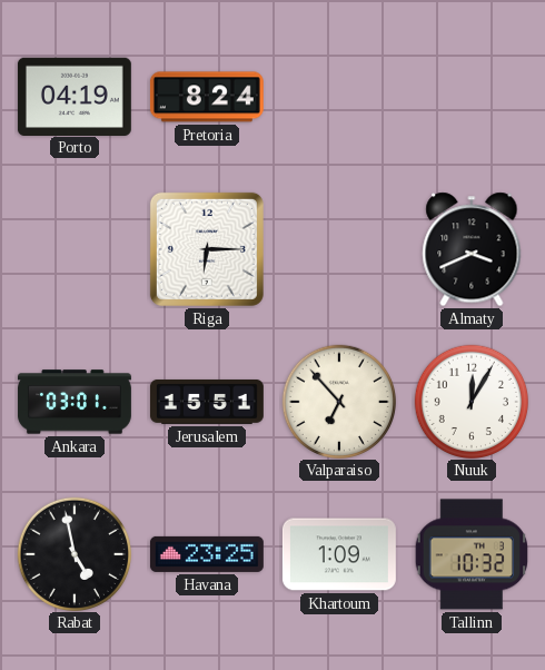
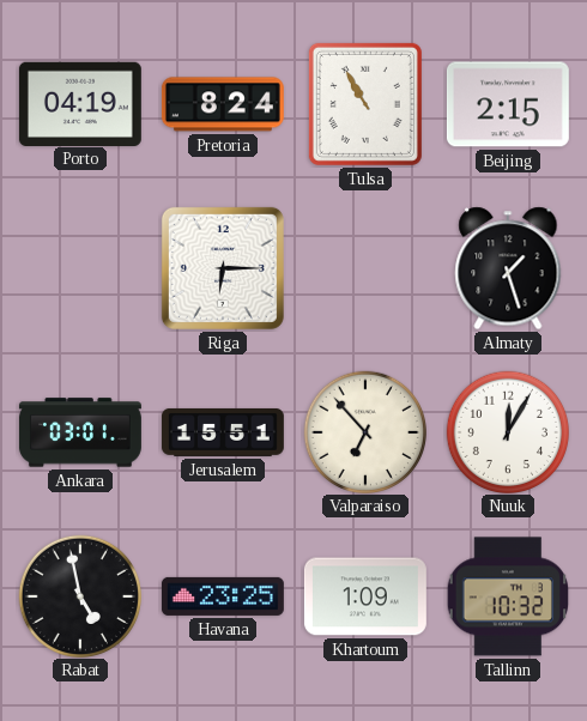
Tulsa: none -> 10:55
Beijing: none -> 2:15
Almaty: 3:41 -> 1:27
